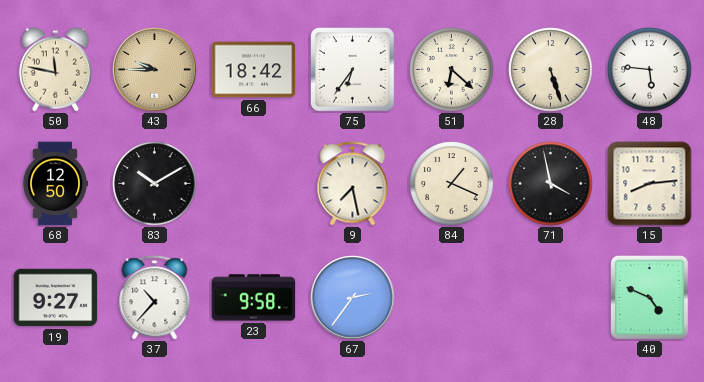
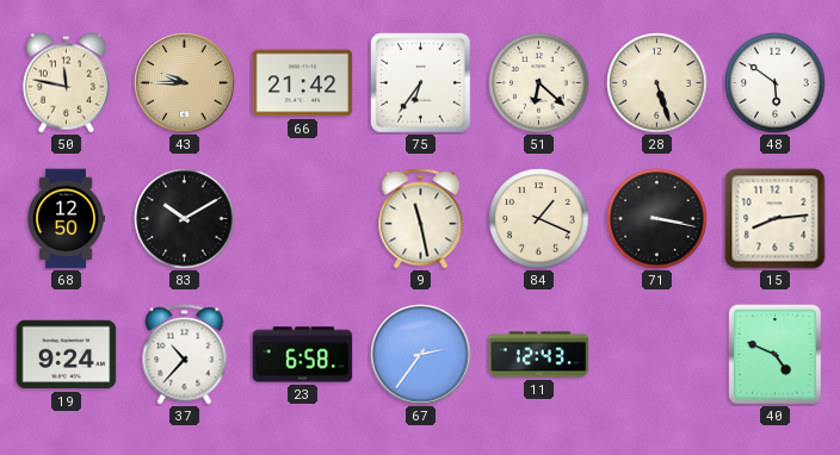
66: 18:42 -> 21:42
48: 5:46 -> 5:51
9: 7:28 -> 11:28
71: 3:58 -> 3:17
19: 9:27 -> 9:24
23: 9:58 -> 6:58
11: none -> 12:43
